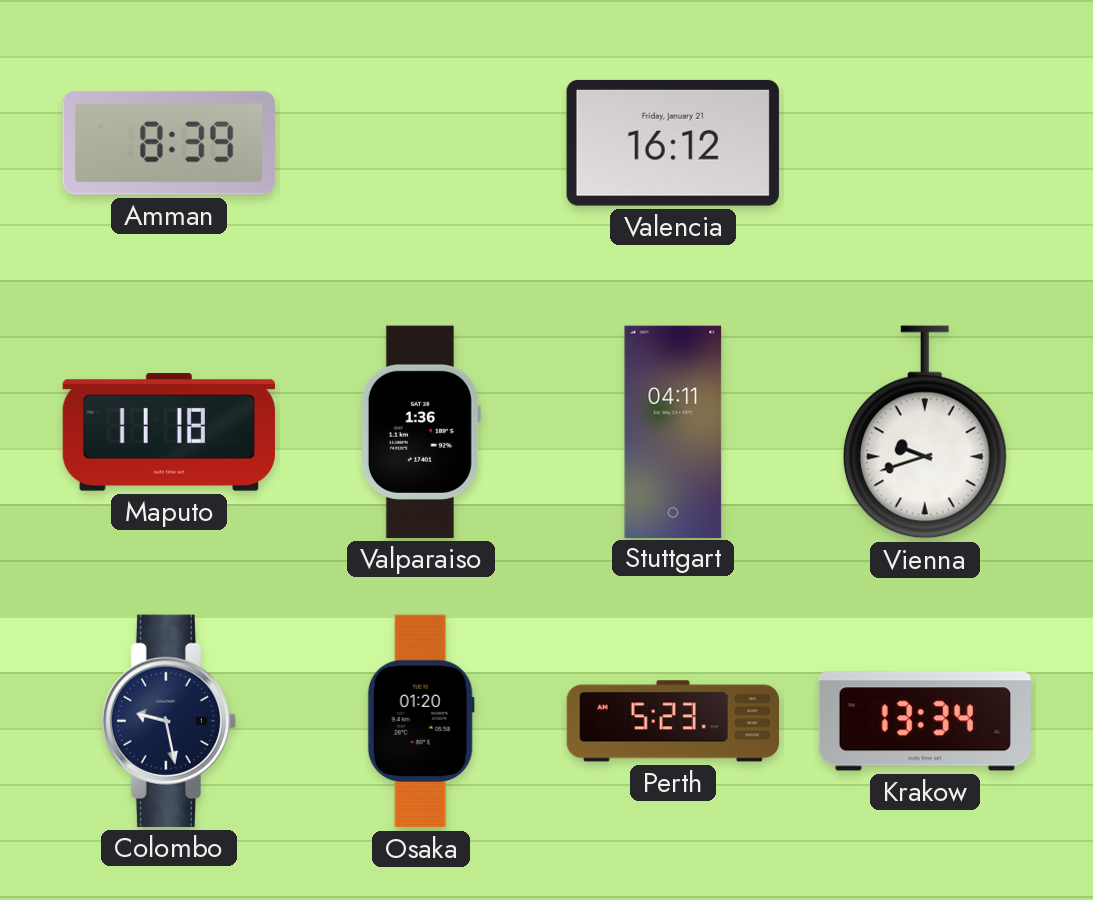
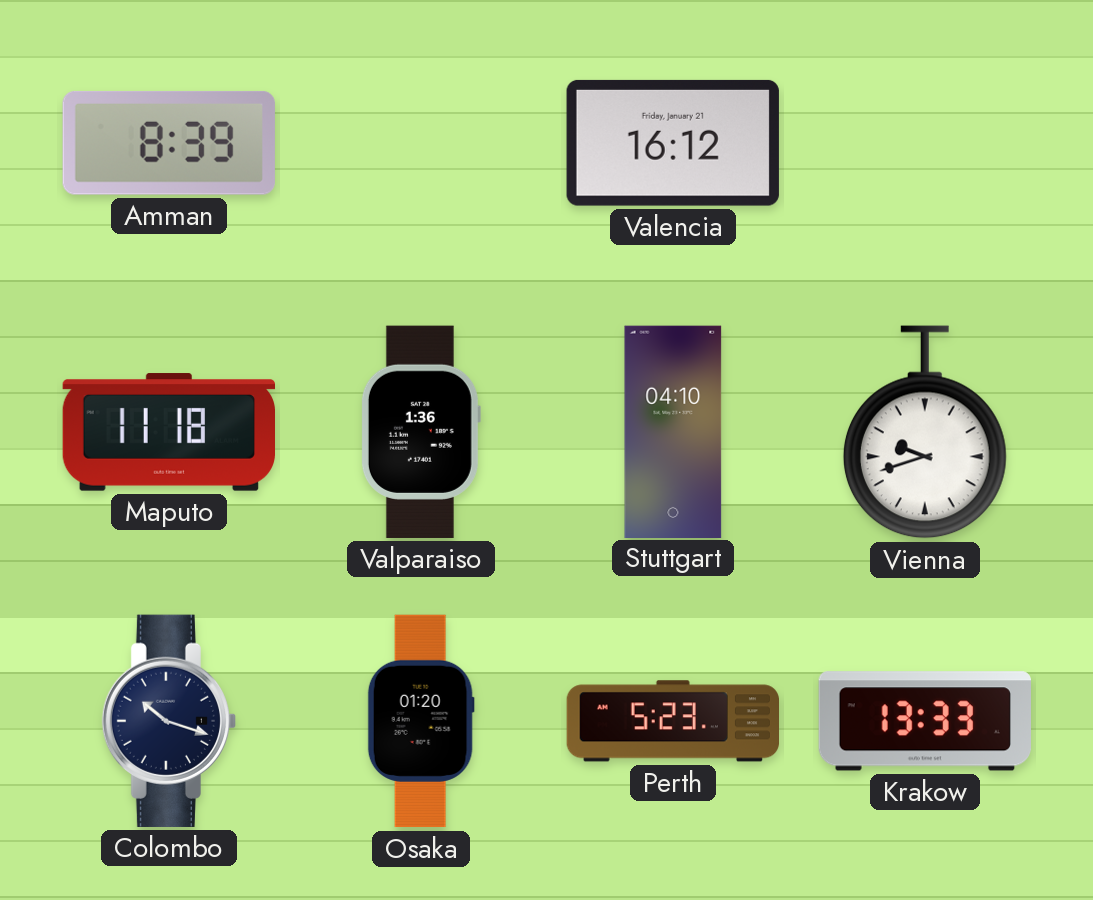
Stuttgart: 04:11 -> 04:10
Colombo: 9:28 -> 10:18
Krakow: 13:34 -> 13:33
